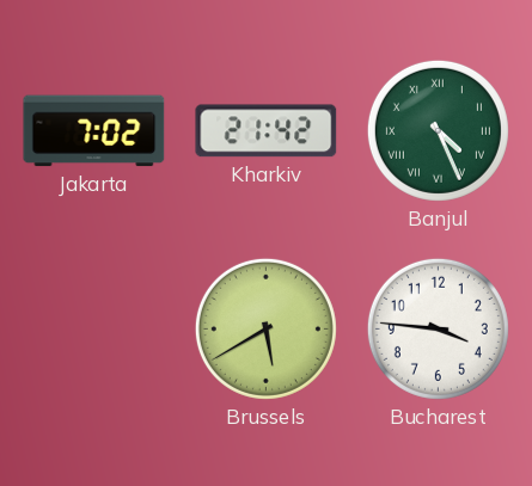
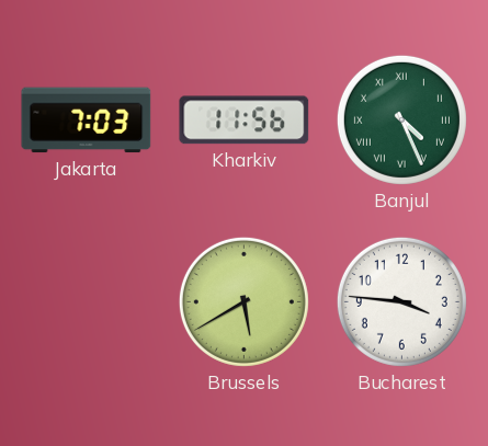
Jakarta: 7:02 -> 7:03
Kharkiv: 21:42 -> 11:56
